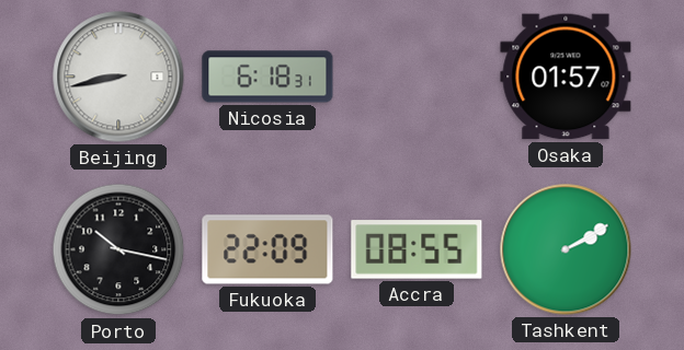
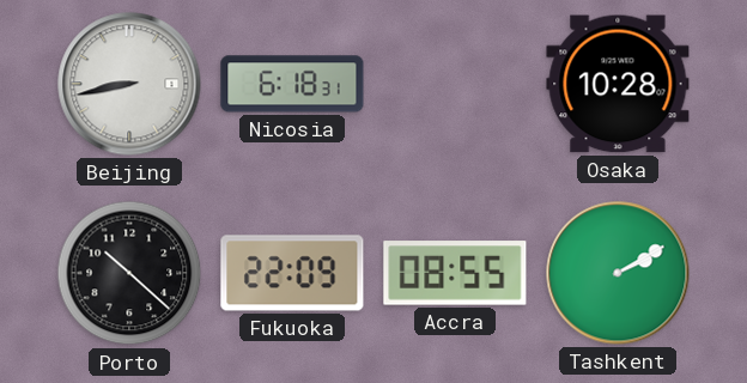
Osaka: 01:57 -> 10:28
Porto: 10:17 -> 10:22
